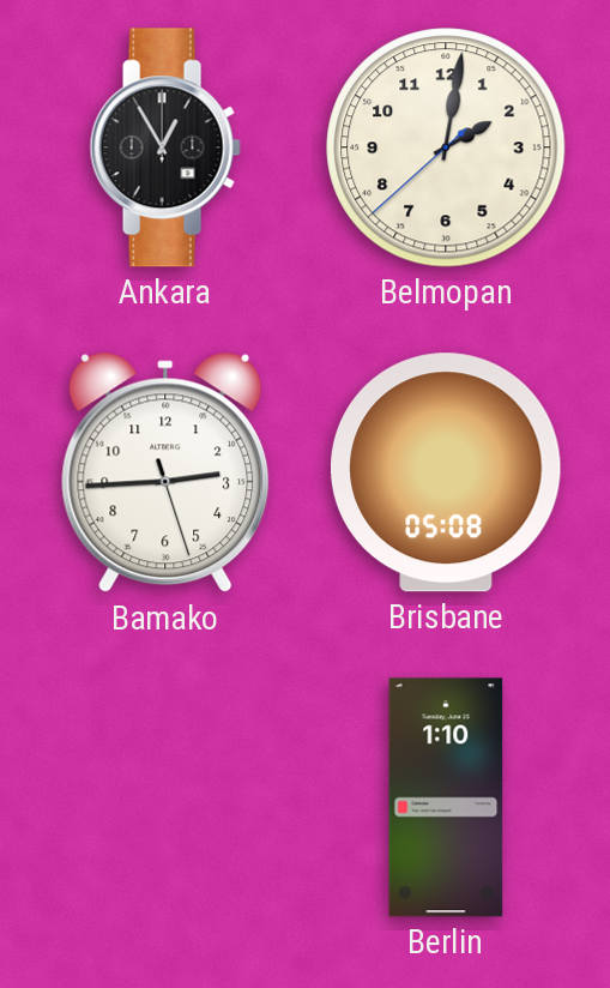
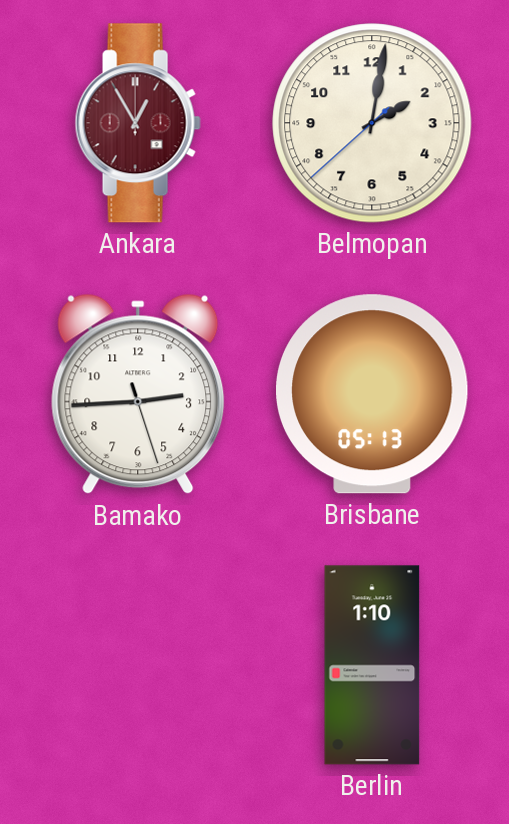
Ankara dial: black -> burgundy
Brisbane: 05:08 -> 05:13
